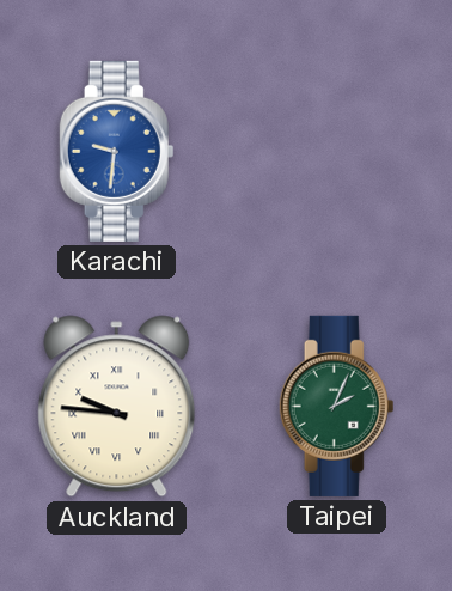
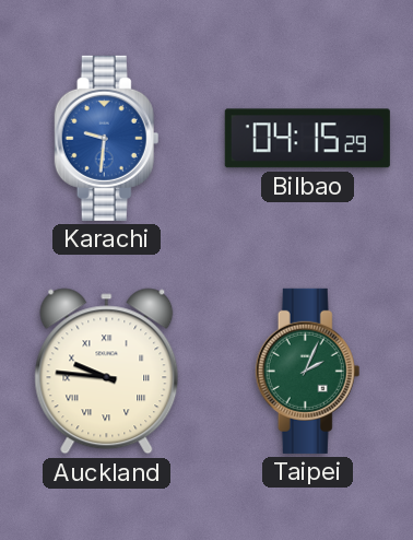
Bilbao: none -> 04:15
